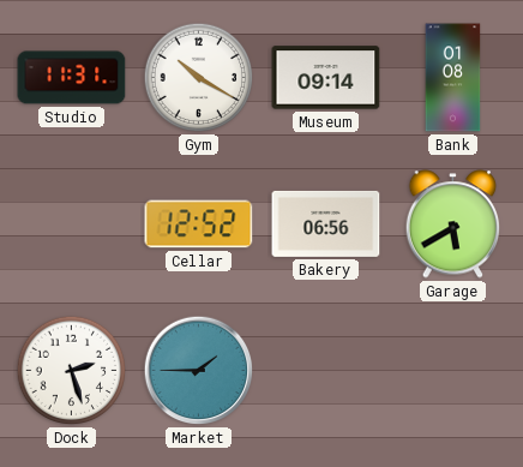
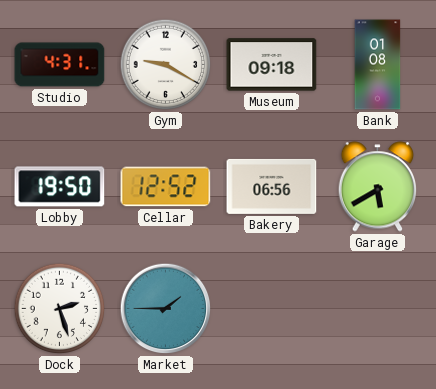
Studio: 11:31 -> 4:31
Gym: 10:20 -> 9:20
Museum: 09:14 -> 09:18
Lobby: none -> 19:50
